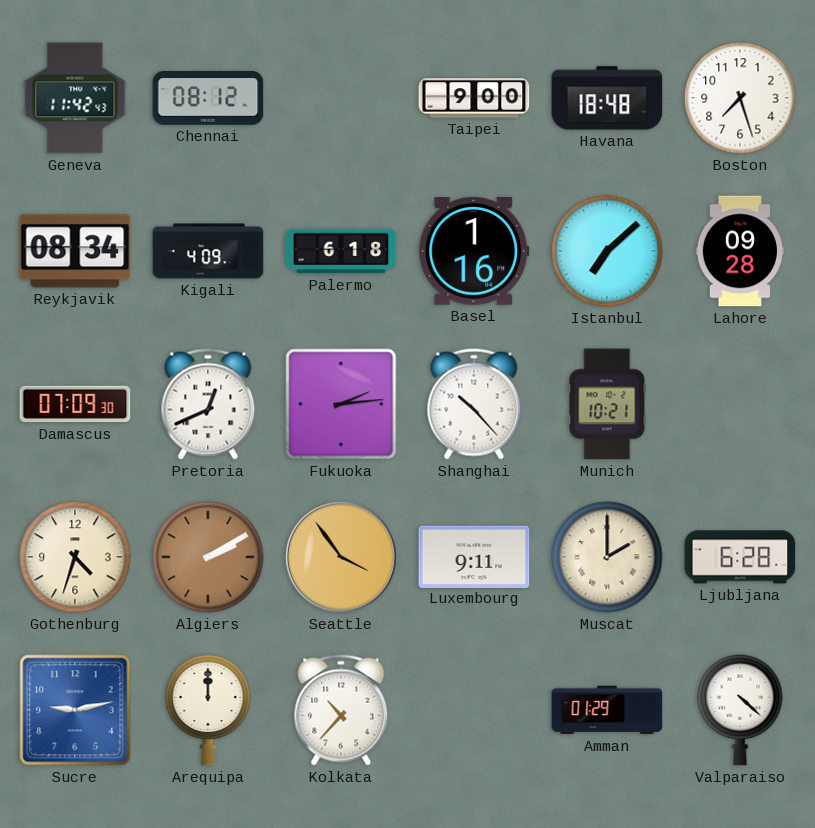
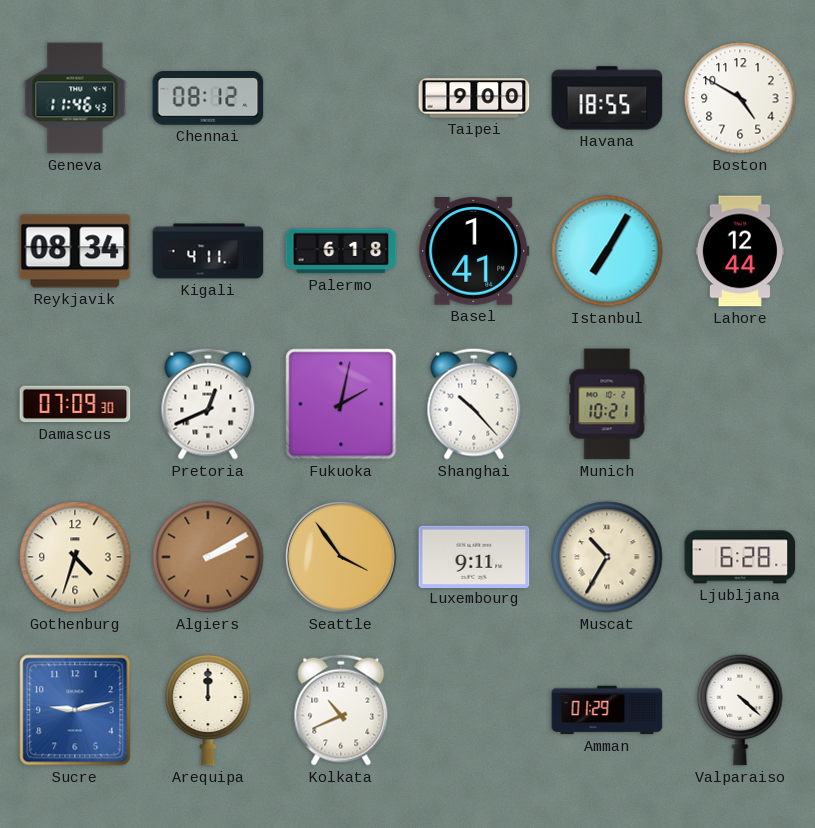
Geneva: 11:42 -> 11:46
Havana: 18:48 -> 18:55
Boston: 7:27 -> 4:50
Kigali: 4:09 -> 4:11
Basel: 1:16 -> 1:41
Istanbul: 7:08 -> 7:05
Lahore: 09:28 -> 12:44
Fukuoka: 2:14 -> 2:02
Muscat: 2:00 -> 10:35
Kolkata: 10:37 -> 10:41
